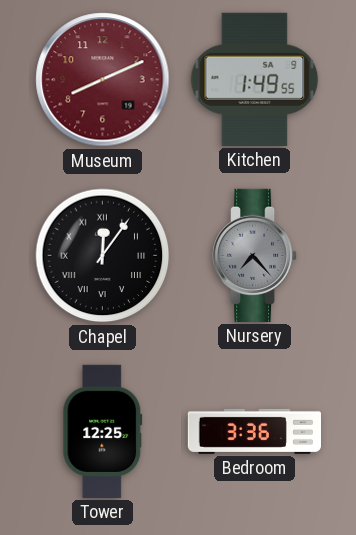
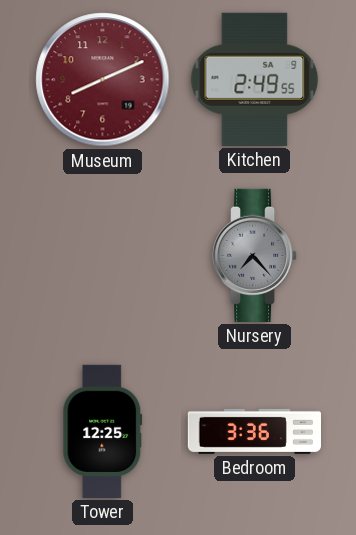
Kitchen: 1:49 -> 2:49
Chapel: 12:06 -> none
